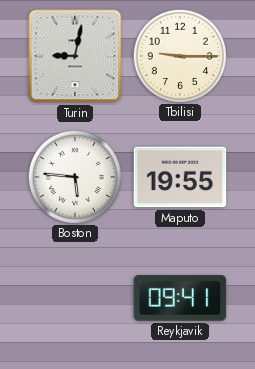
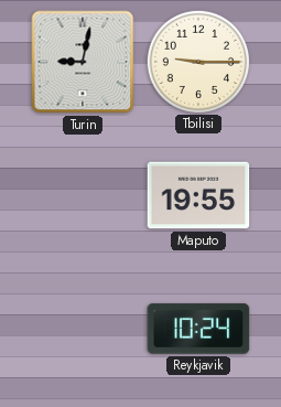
Boston: 5:46 -> none
Reykjavik: 09:41 -> 10:24
